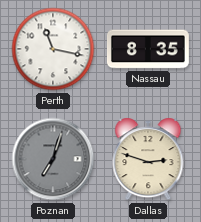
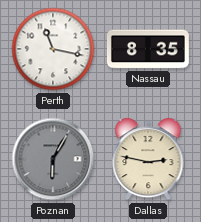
Poznan: 7:03 -> 6:05
Dallas: 2:48 -> 2:47
